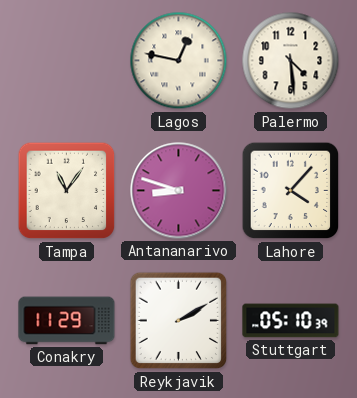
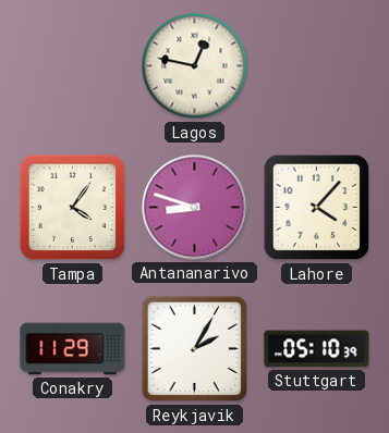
Palermo: 4:29 -> none
Tampa: 11:06 -> 4:06
Reykjavik: 2:10 -> 2:05
